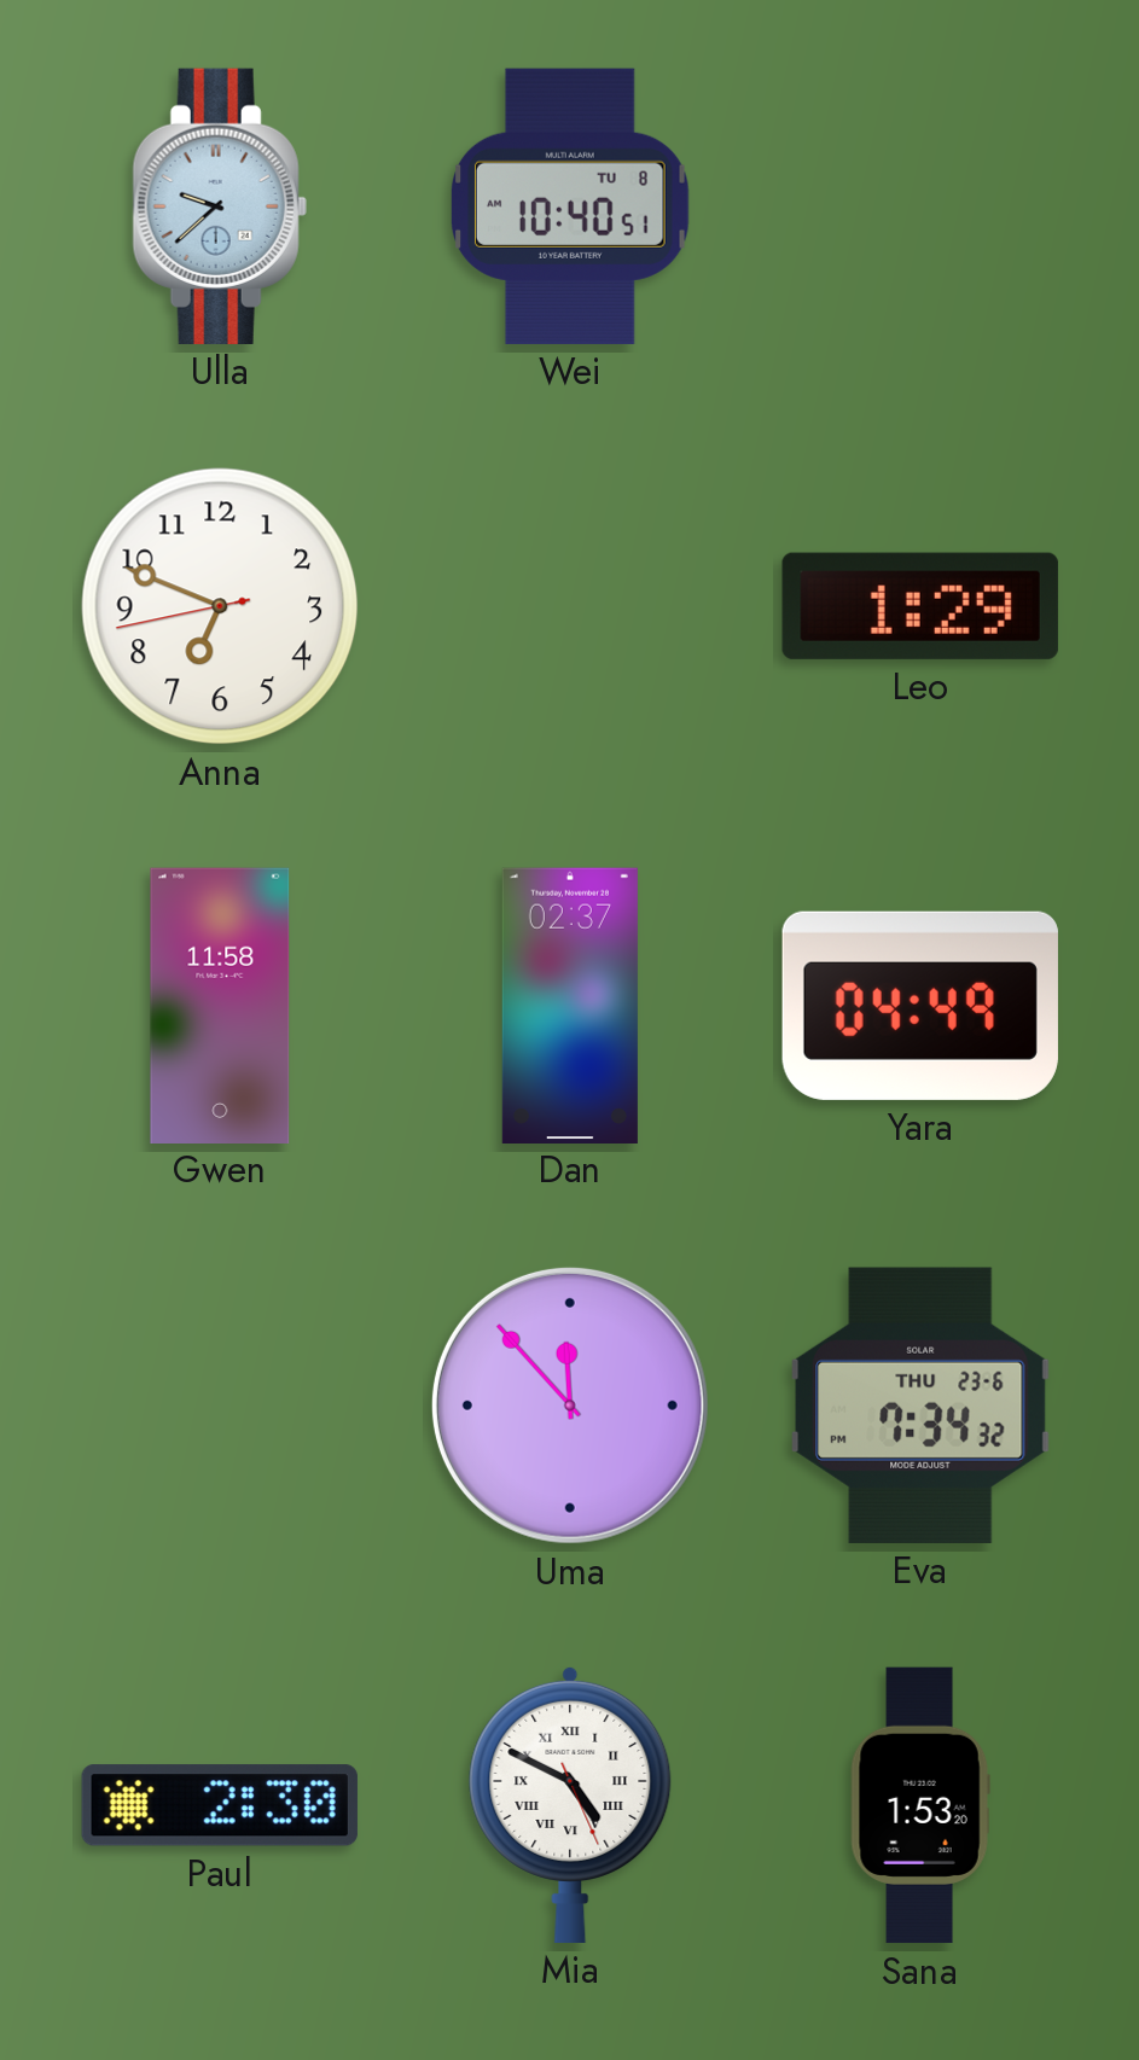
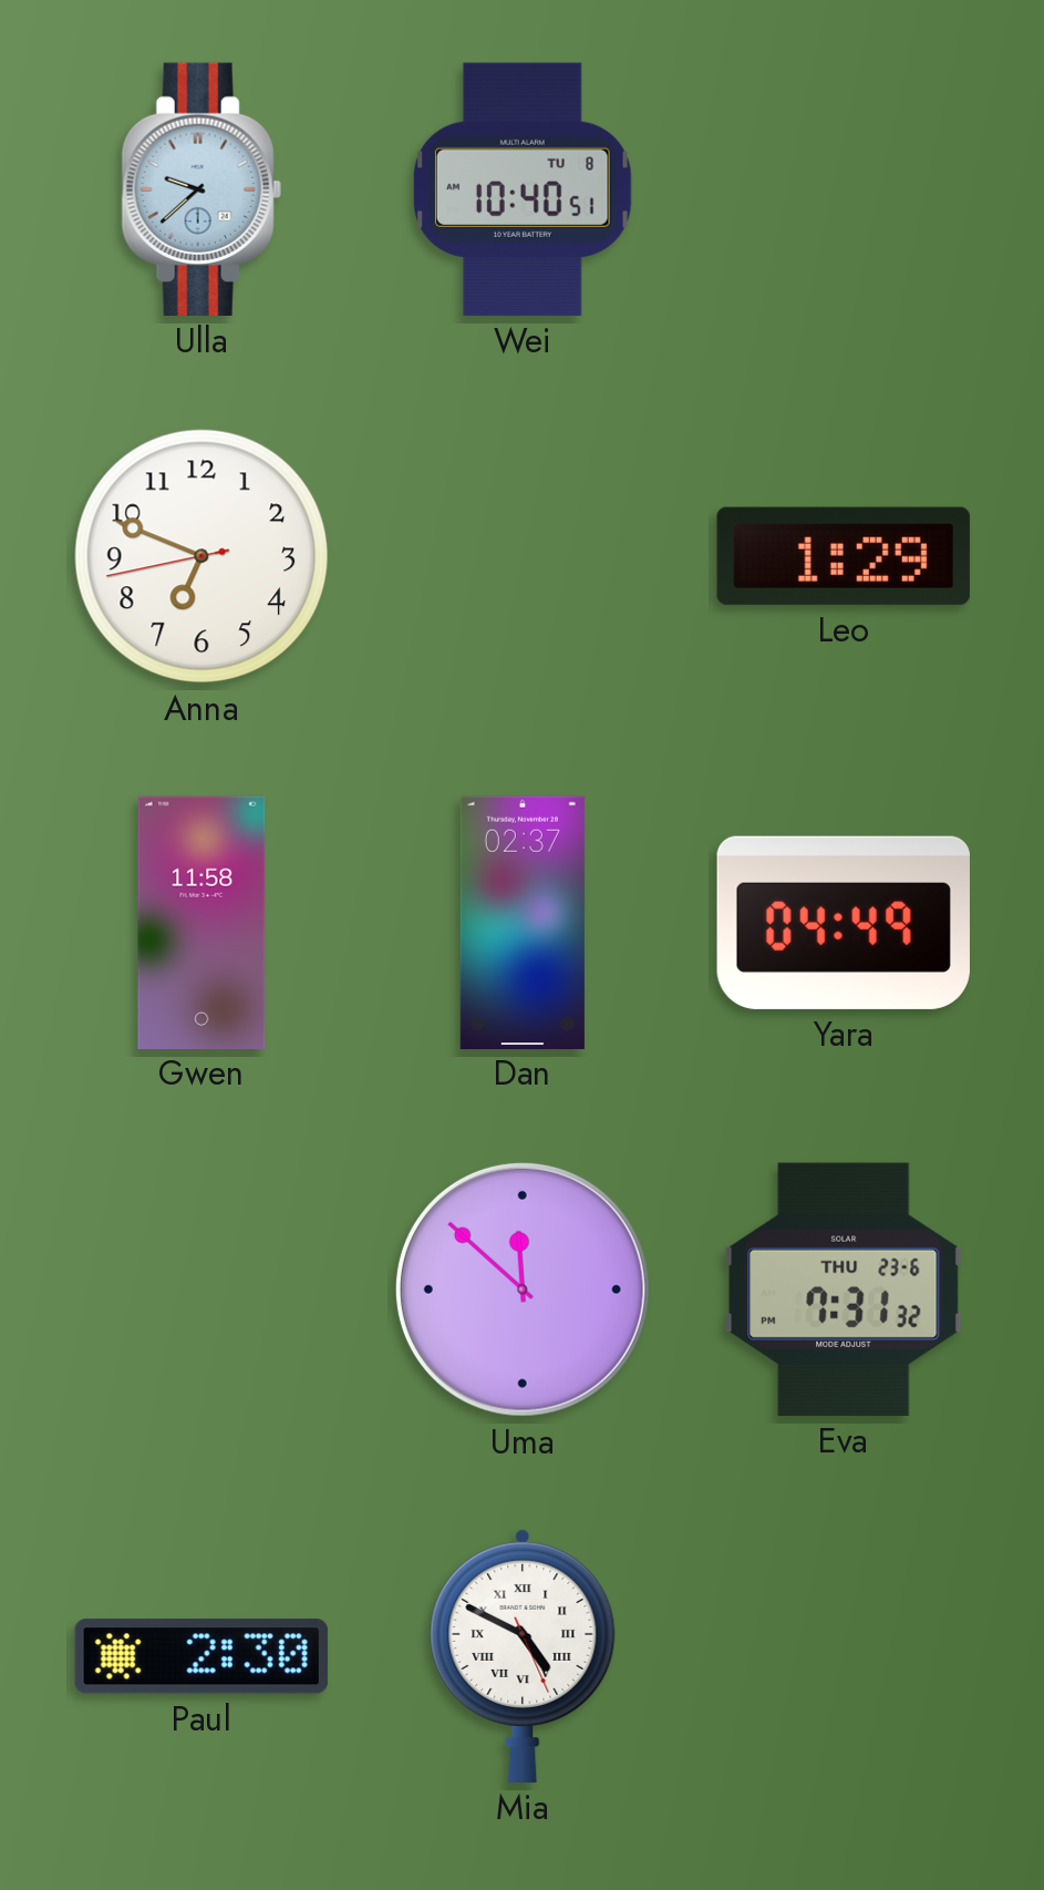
Uma: 11:53 -> 11:52
Eva: 7:34 -> 7:31
Sana: 1:53 -> none
